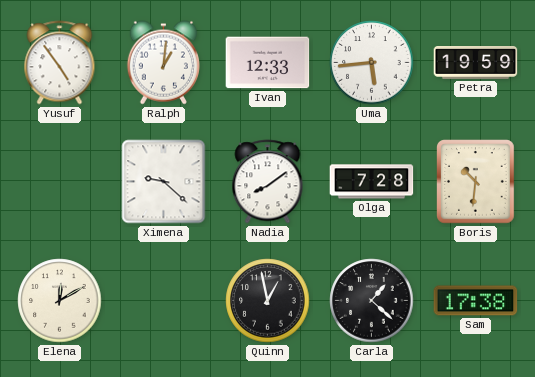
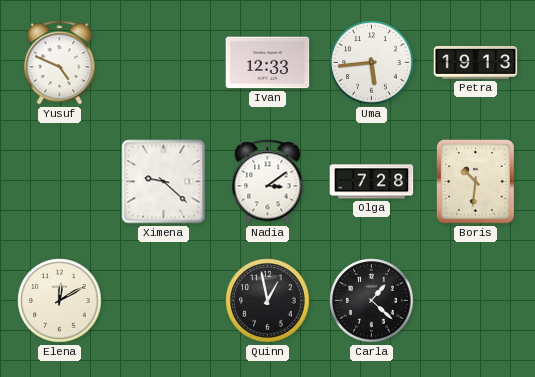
Yusuf: 4:54 -> 4:49
Ralph: 1:01 -> none
Petra: 19:59 -> 19:13
Nadia: 8:09 -> 3:09
Sam: 17:38 -> none
